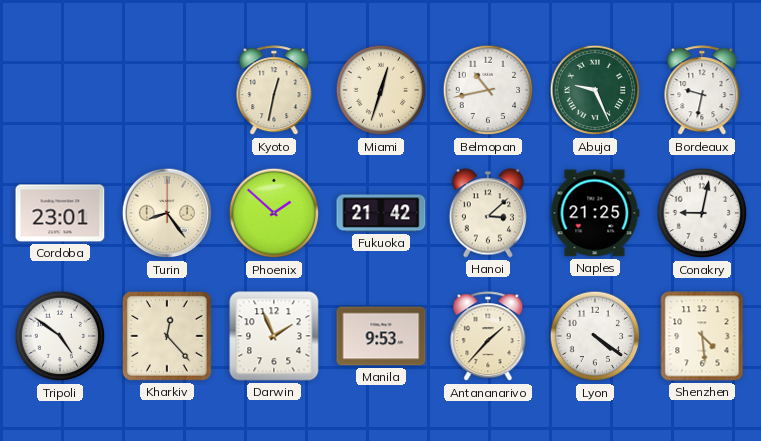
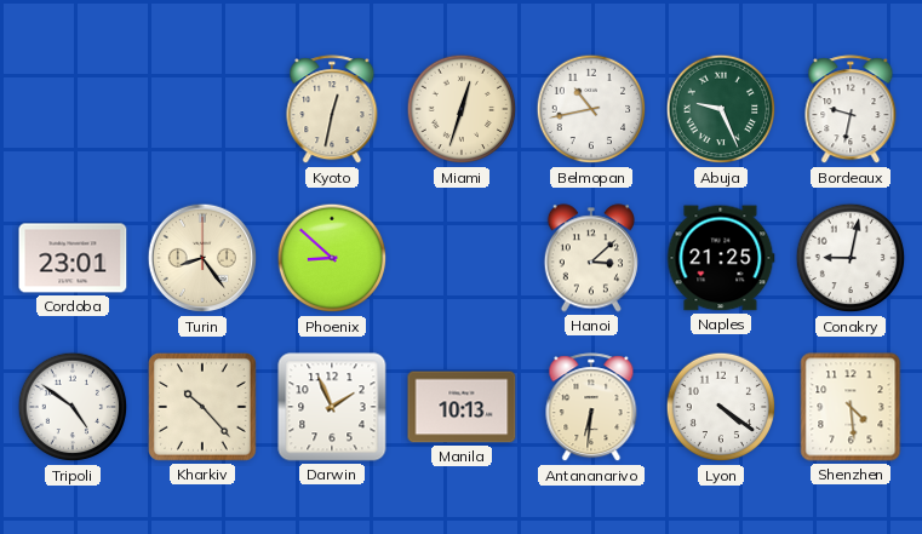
Phoenix: 1:52 -> 8:52
Fukuoka: 21:42 -> none
Kharkiv: 12:23 -> 10:23
Manila: 9:53 -> 10:13
Antananarivo: 1:37 -> 6:31
